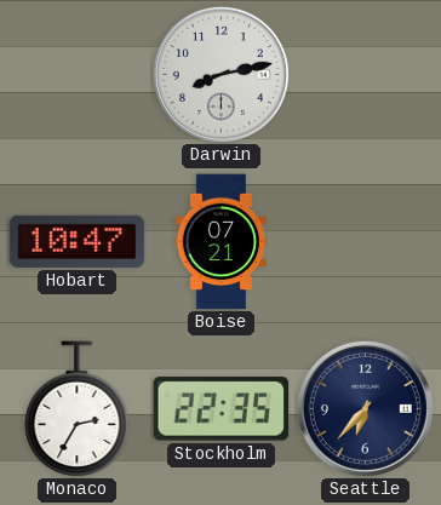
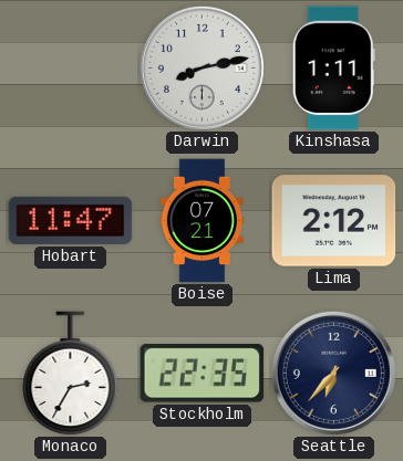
Kinshasa: none -> 1:11
Hobart: 10:47 -> 11:47
Lima: none -> 2:12
